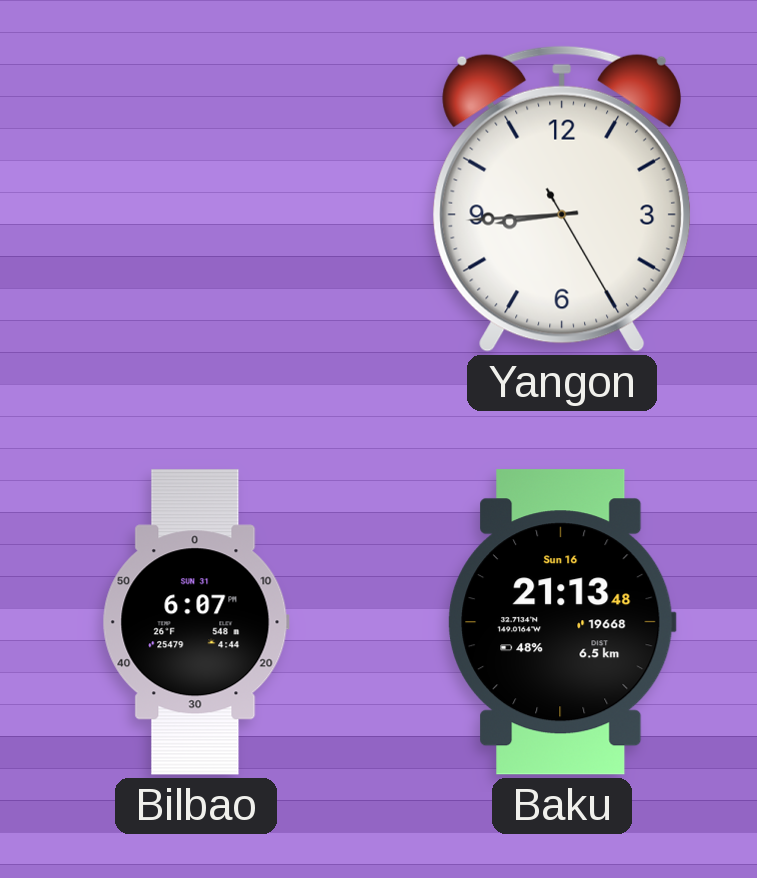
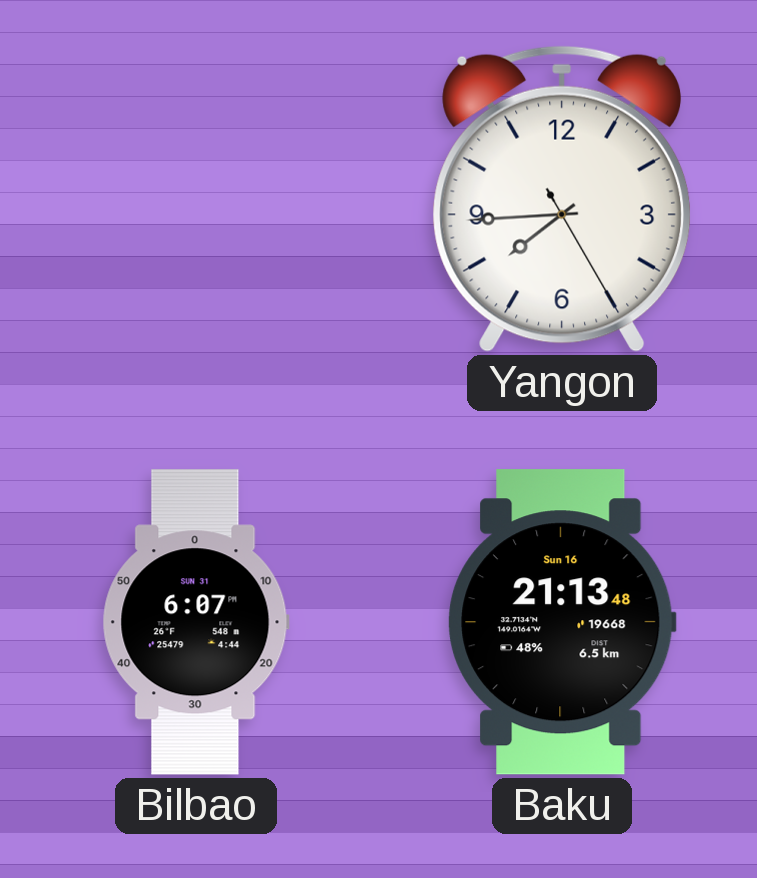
Yangon: 8:44 -> 7:44
